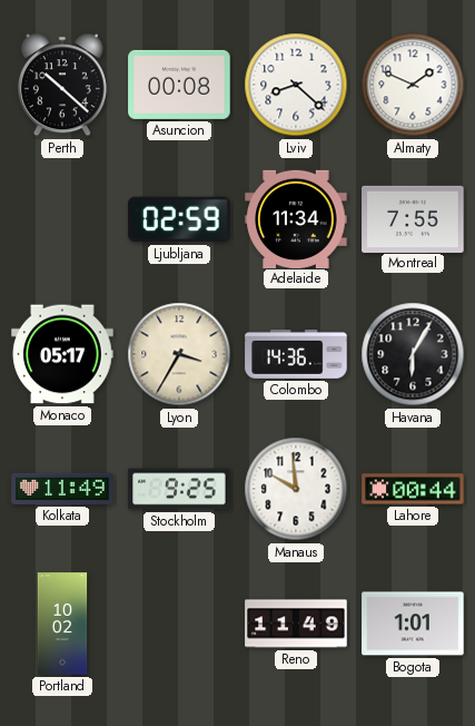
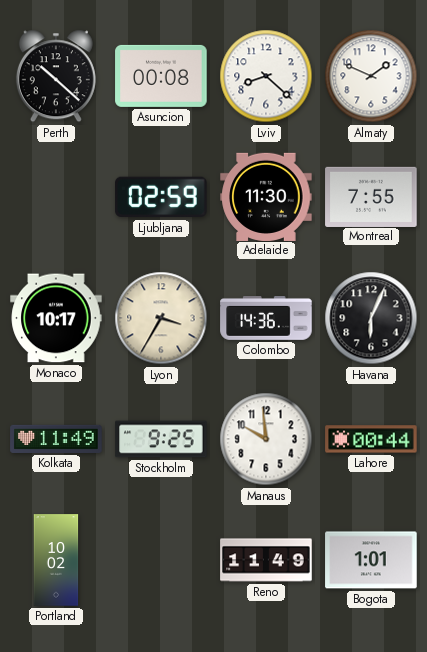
Adelaide: 11:34 -> 11:30
Monaco: 05:17 -> 10:17
Havana: 6:05 -> 6:04
